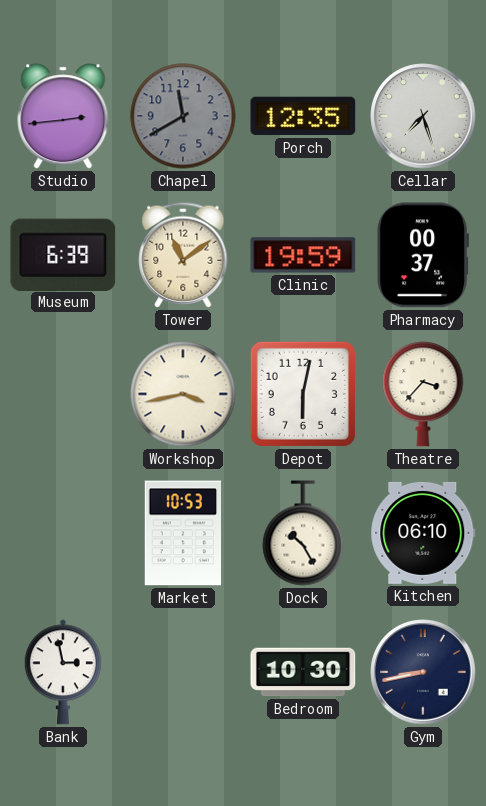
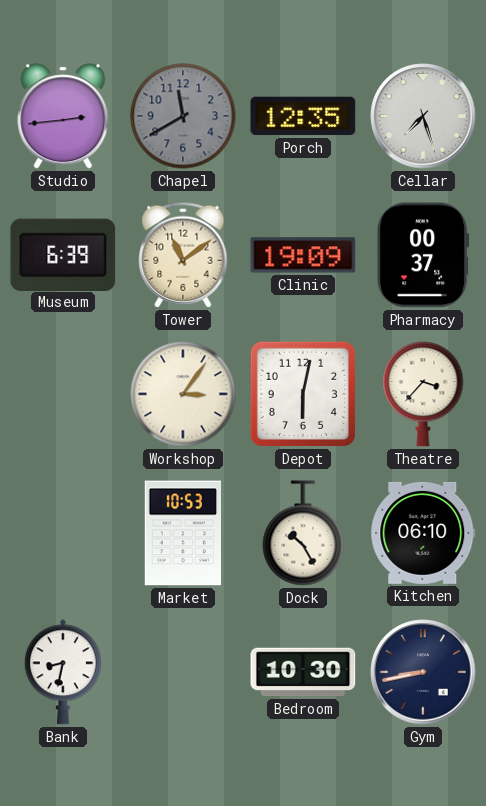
Clinic: 19:59 -> 19:09
Workshop: 3:43 -> 3:06
Bank: 2:58 -> 8:32
